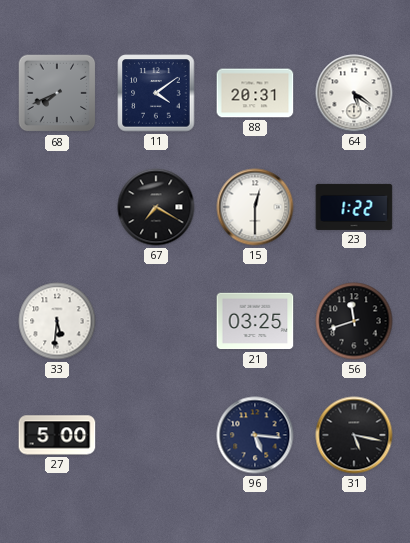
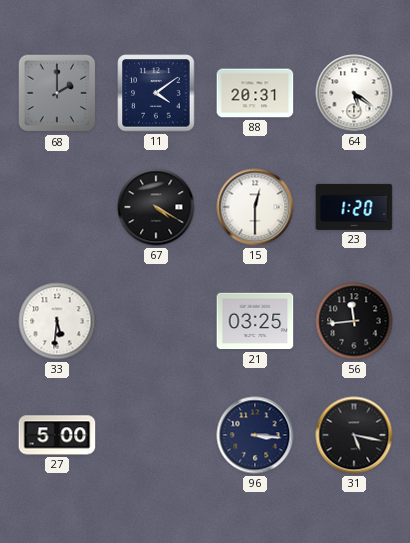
68: 7:41 -> 2:00
67: 7:20 -> 4:20
23: 1:22 -> 1:20
56: 11:42 -> 11:44
96: 5:16 -> 3:16
